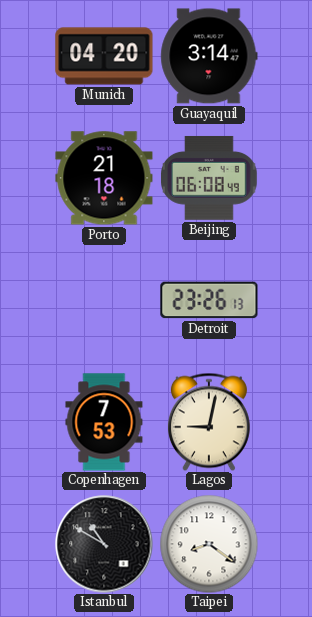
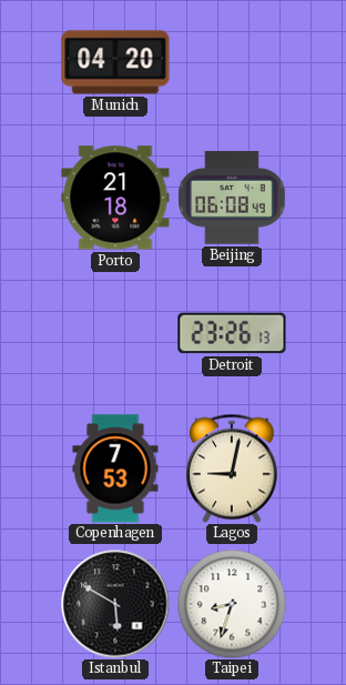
Guayaquil: 3:14 -> none
Istanbul: 10:50 -> 5:50
Taipei: 8:21 -> 8:33
